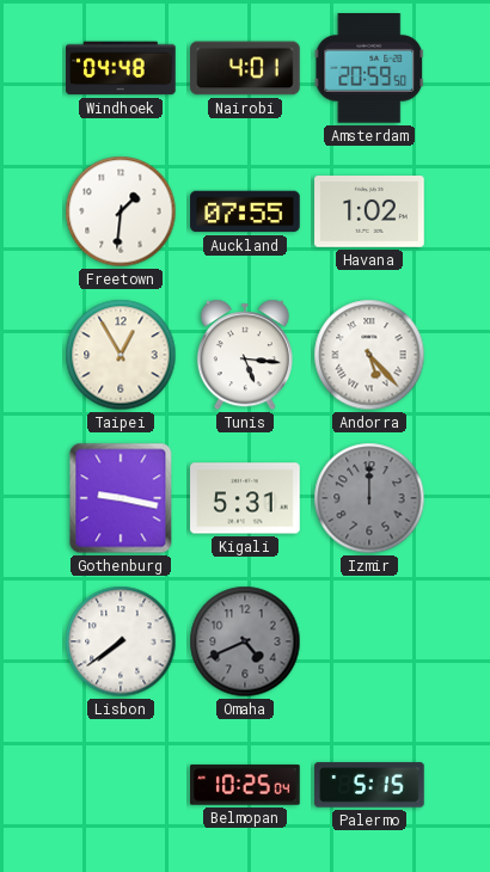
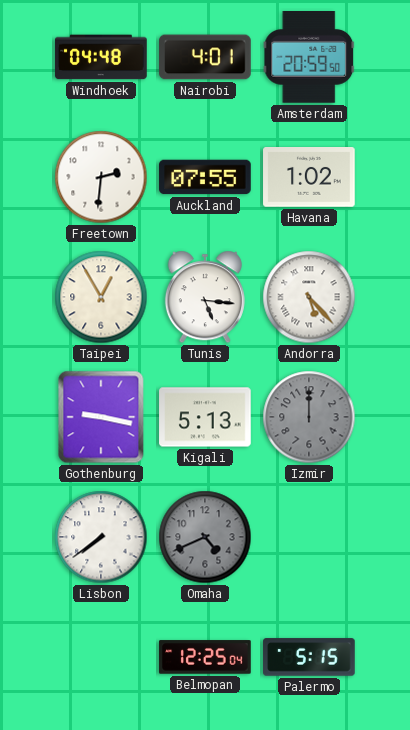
Freetown: 1:31 -> 2:31
Kigali: 5:31 -> 5:13
Belmopan: 10:25 -> 12:25
